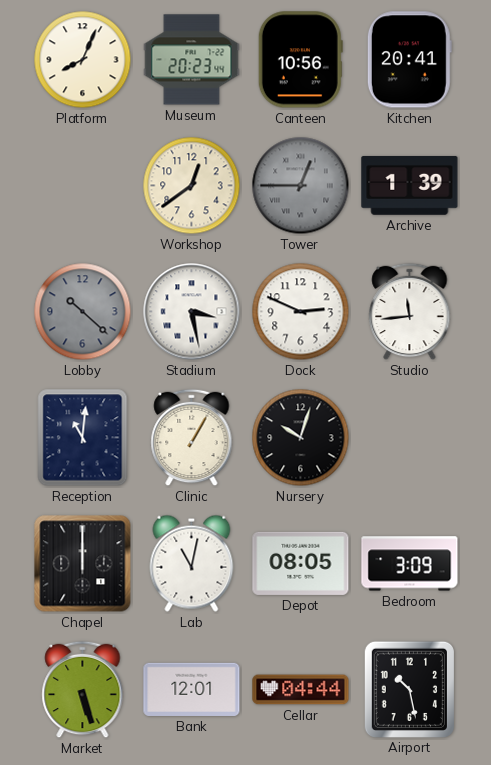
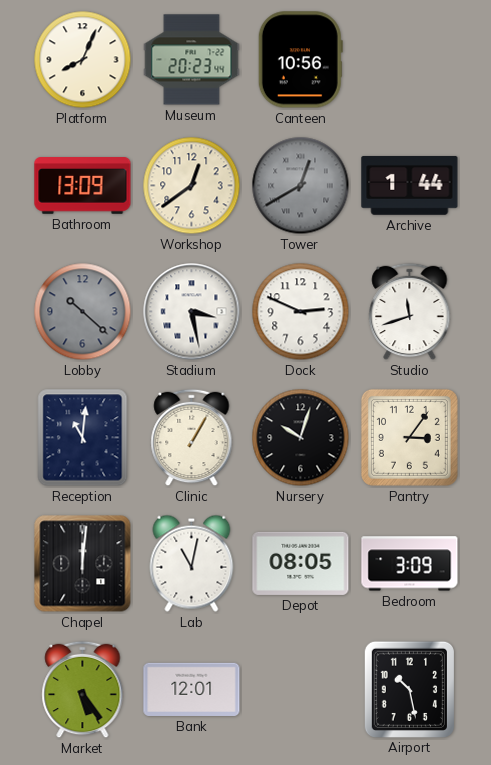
Kitchen: 20:41 -> none
Bathroom: none -> 13:09
Tower: 12:45 -> 12:40
Archive: 1:39 -> 1:44
Studio: 11:44 -> 11:42
Pantry: none -> 3:06
Chapel: 12:00 -> 12:01
Market: 5:27 -> 5:24
Cellar: 04:44 -> none
